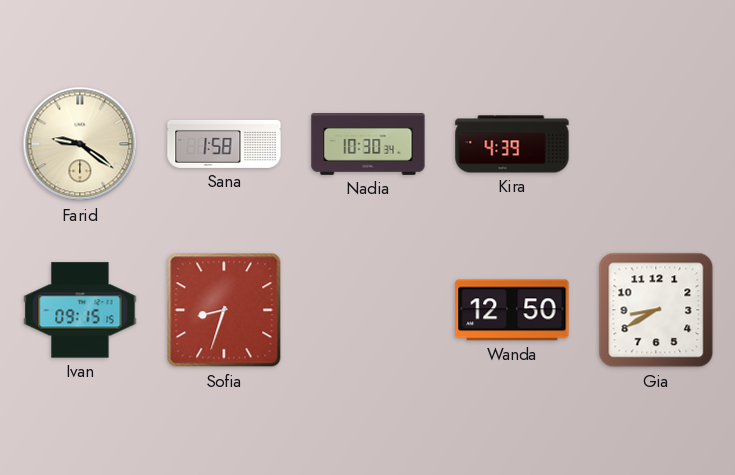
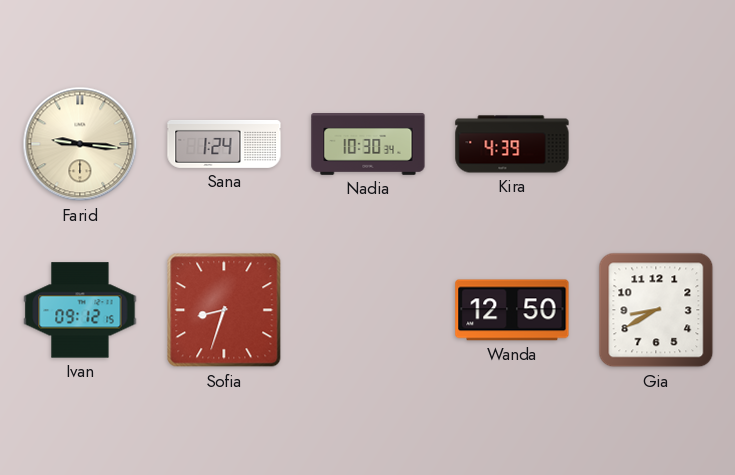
Farid: 9:21 -> 9:16
Sana: 1:58 -> 1:24
Ivan: 09:15 -> 09:12
